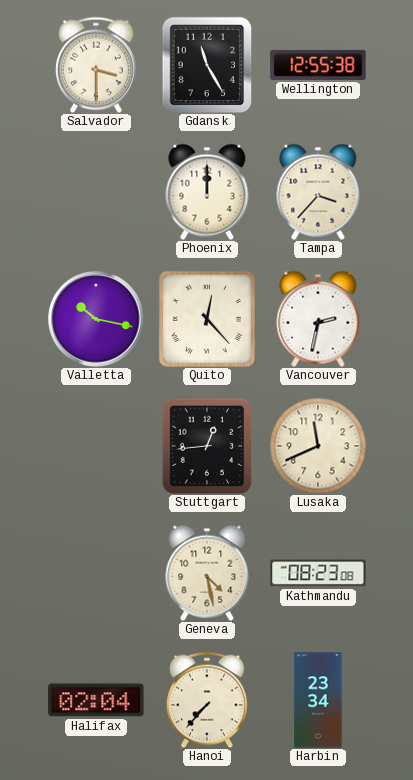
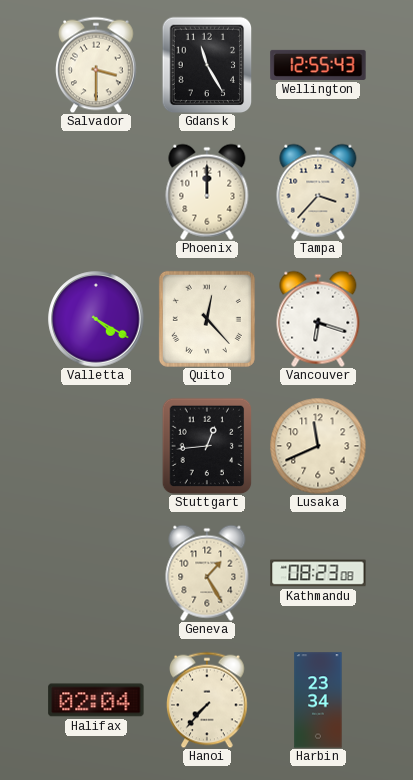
Wellington: 12:55:38 -> 12:55:43
Valletta: 10:17 -> 4:20
Vancouver: 2:32 -> 6:18
Geneva: 4:28 -> 1:25
